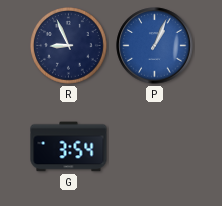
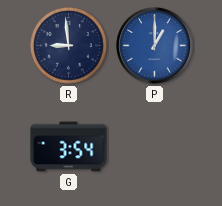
R: 8:56 -> 8:59
P: 1:04 -> 1:00
